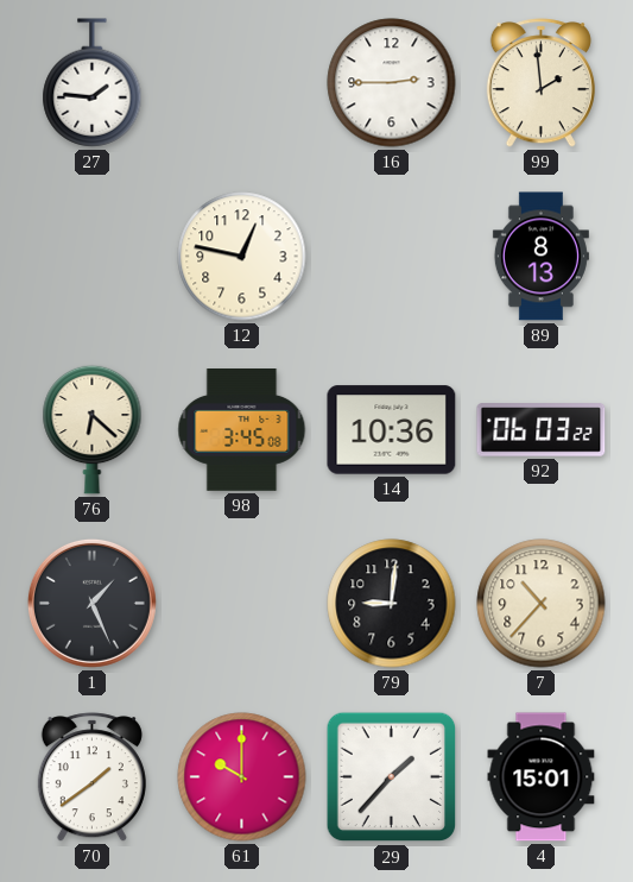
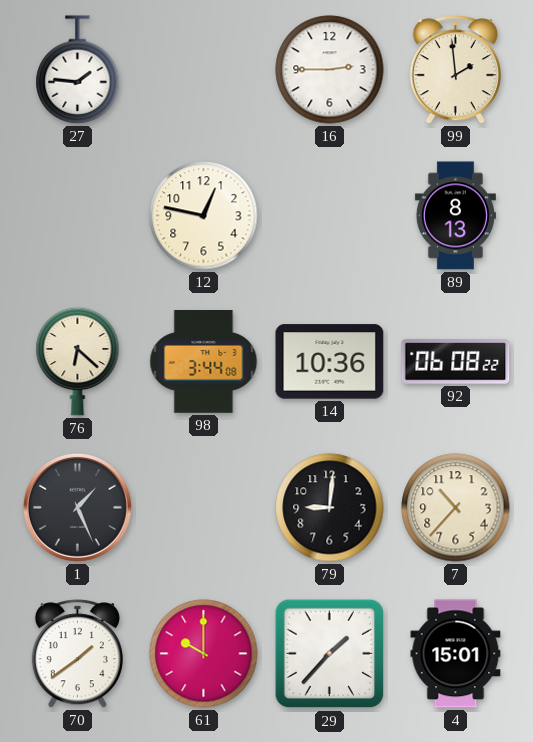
98: 3:45 -> 3:44
92: 06:03 -> 06:08
